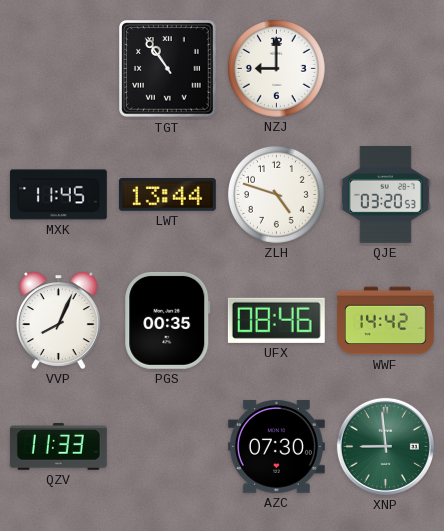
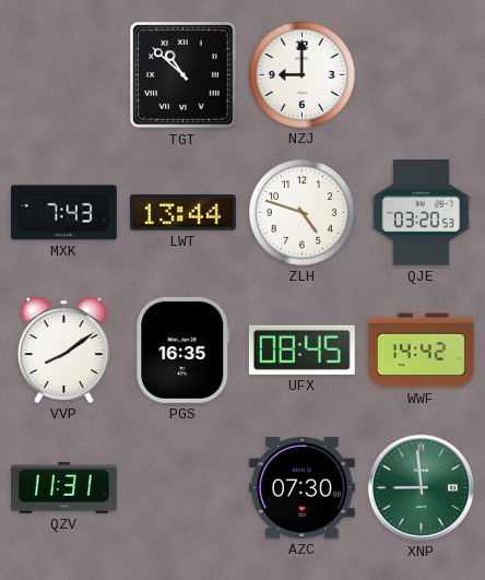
TGT: 10:54 -> 10:52
MXK: 11:45 -> 7:43
VVP: 8:04 -> 8:09
PGS: 00:35 -> 16:35
UFX: 08:46 -> 08:45
QZV: 11:33 -> 11:31
